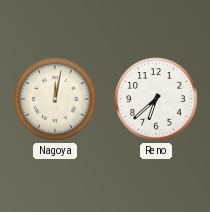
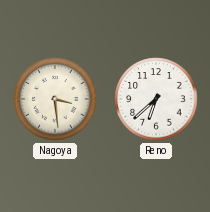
Nagoya: 12:02 -> 3:29
